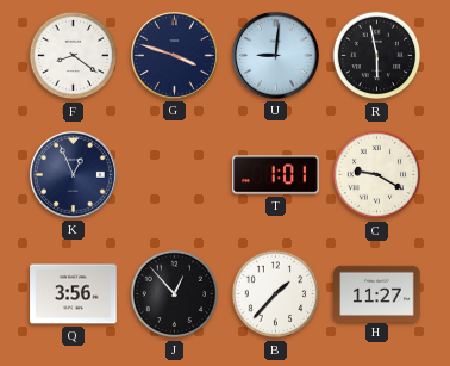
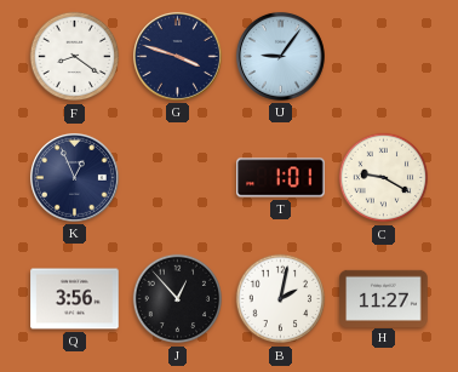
U: 9:01 -> 9:06
R: 5:58 -> none
B: 1:37 -> 2:02
